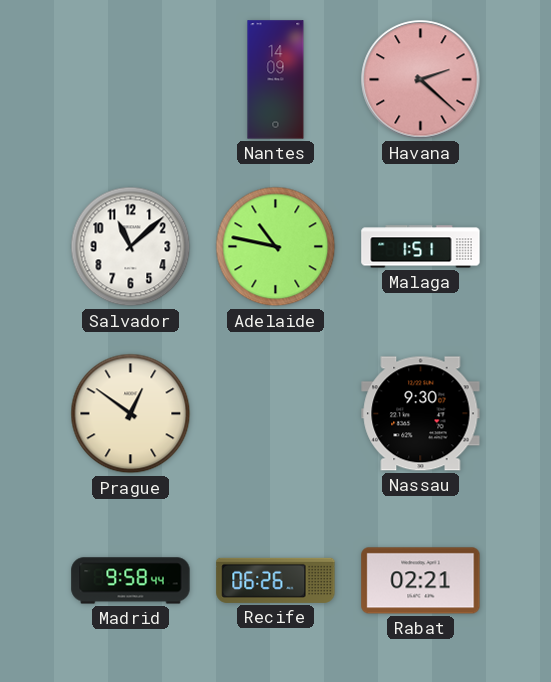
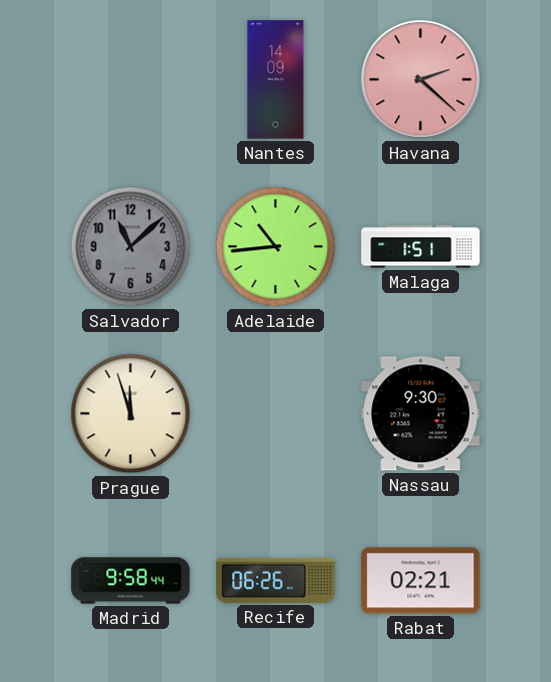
Salvador dial: white -> grey
Adelaide: 10:47 -> 10:44
Prague: 12:51 -> 11:57
